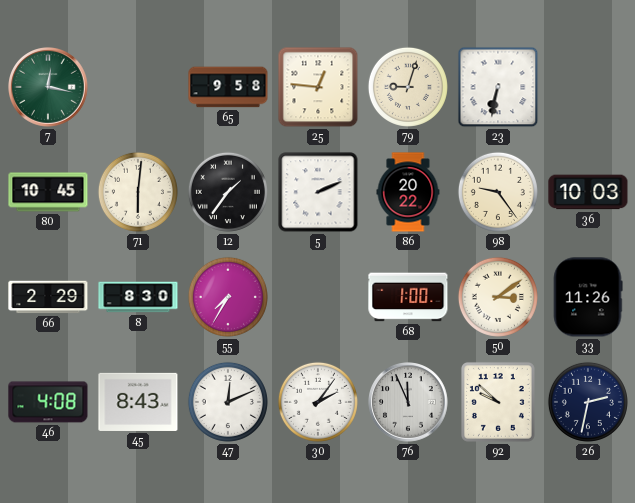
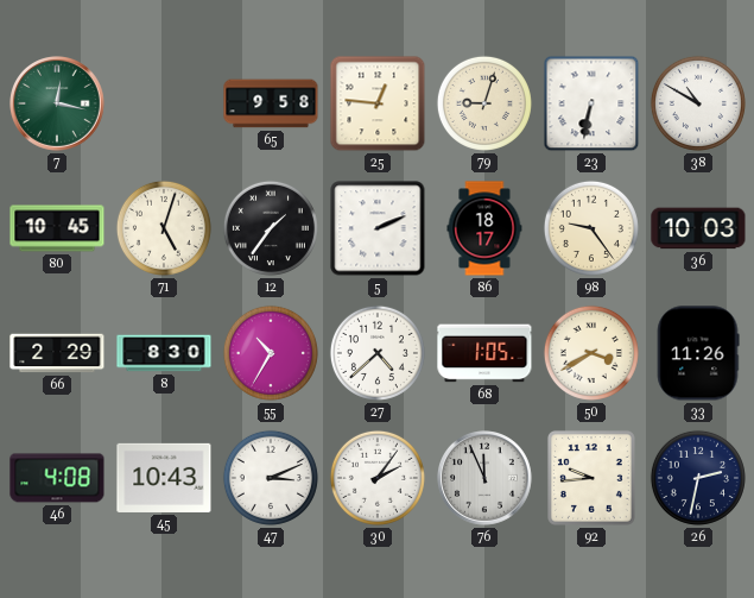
38: none -> 10:50
71: 6:01 -> 5:03
86: 20:22 -> 18:17
55: 7:35 -> 10:35
27: none -> 4:38
68: 1:00 -> 1:05
50: 3:09 -> 3:40
45: 8:43 -> 10:43
47: 12:11 -> 3:11
92: 9:52 -> 9:44
